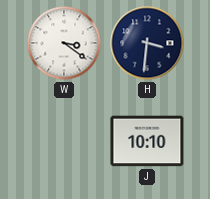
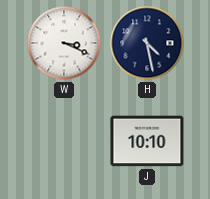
W: 3:21 -> 3:19
H: 3:31 -> 4:28
